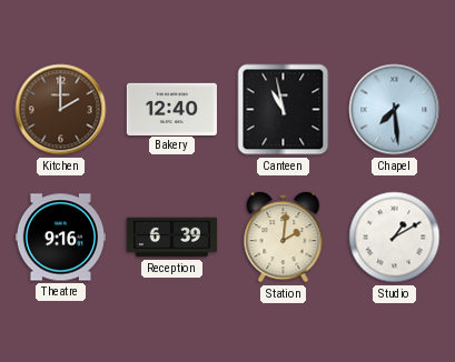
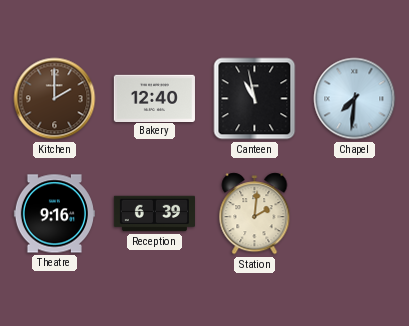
Chapel: 7:29 -> 7:31
Studio: 1:10 -> none
